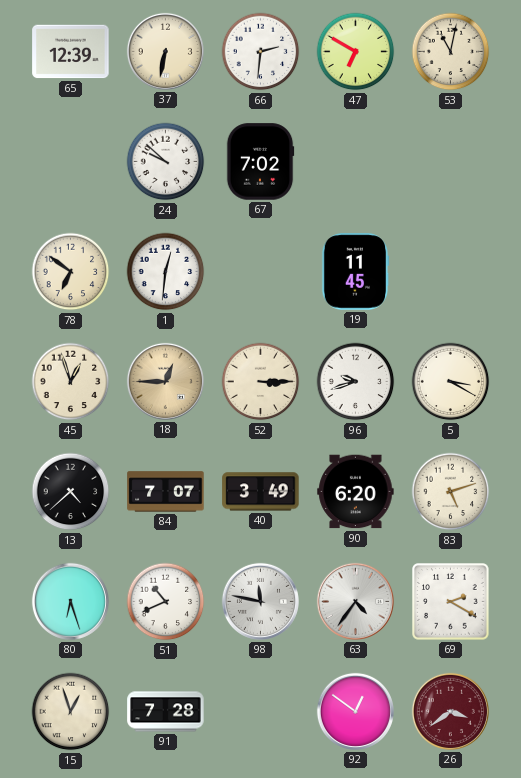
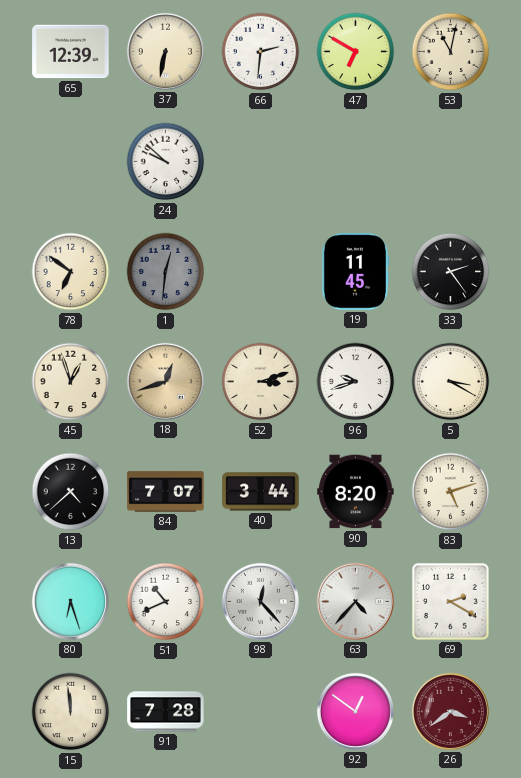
67: 7:02 -> none
1 dial: white -> grey
33: none -> 2:24
18: 12:45 -> 12:42
52: 3:15 -> 3:12
40: 3:49 -> 3:44
90: 6:20 -> 8:20
98: 11:47 -> 12:23
63: 4:36 -> 4:37
15: 12:57 -> 11:59
